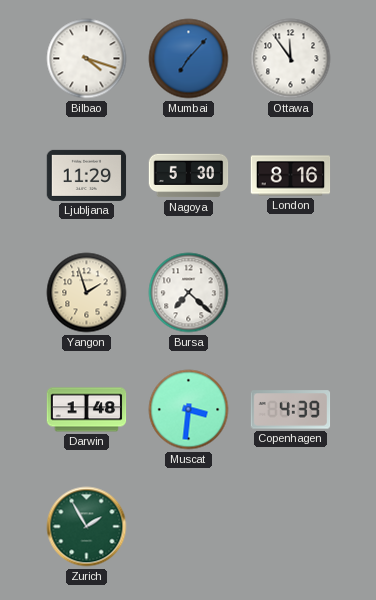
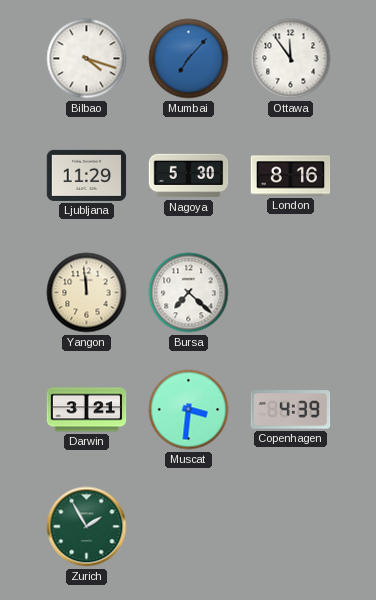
Yangon: 1:57 -> 11:59
Darwin: 1:48 -> 3:21
